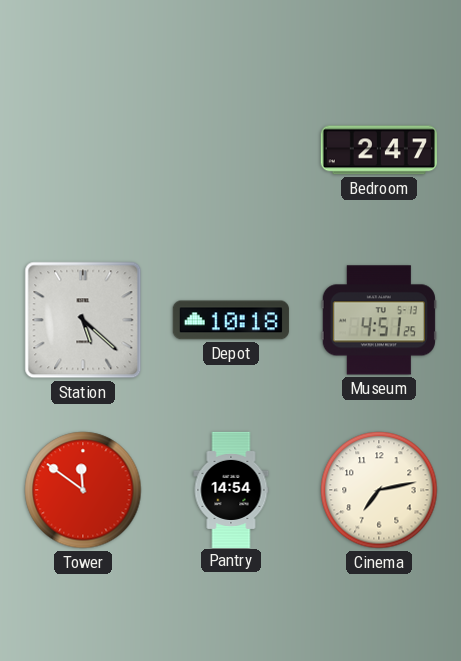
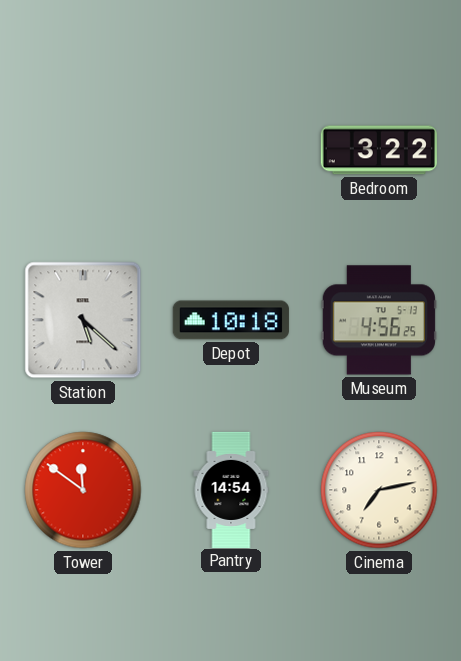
Bedroom: 2:47 -> 3:22
Museum: 4:51 -> 4:56
